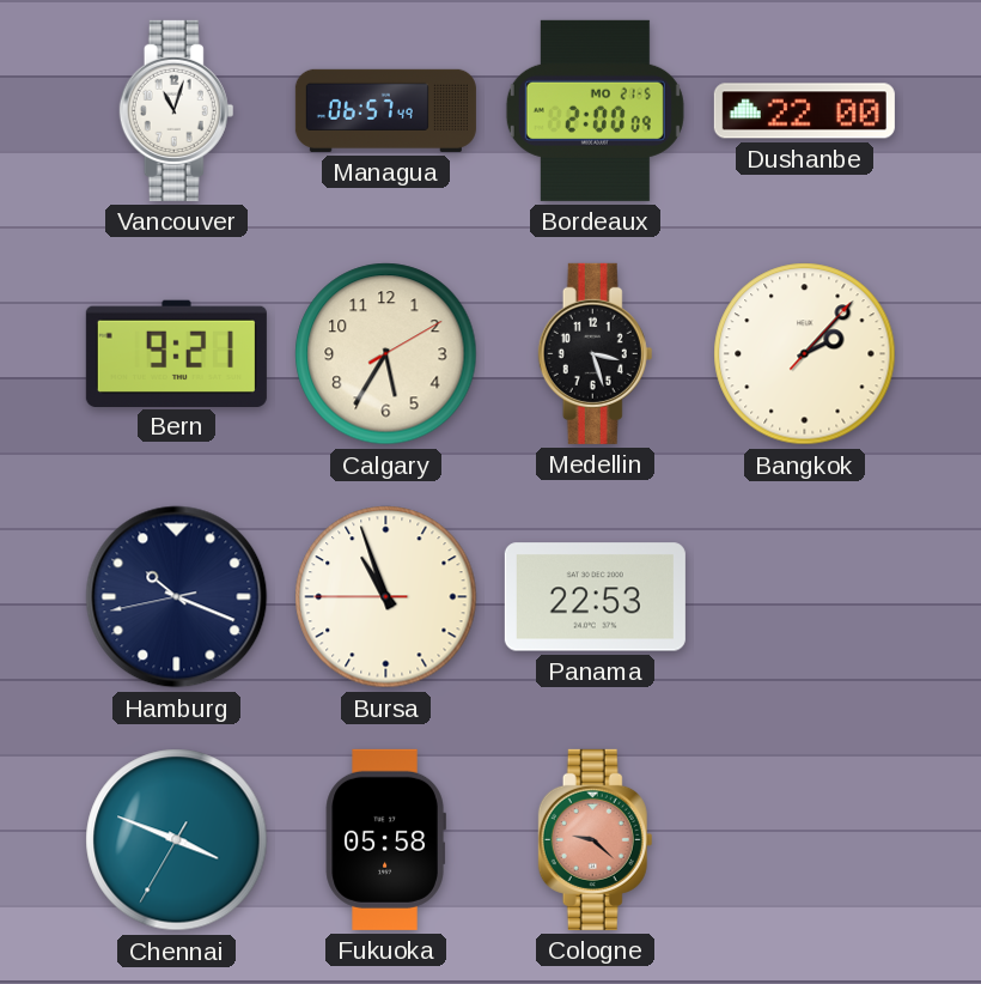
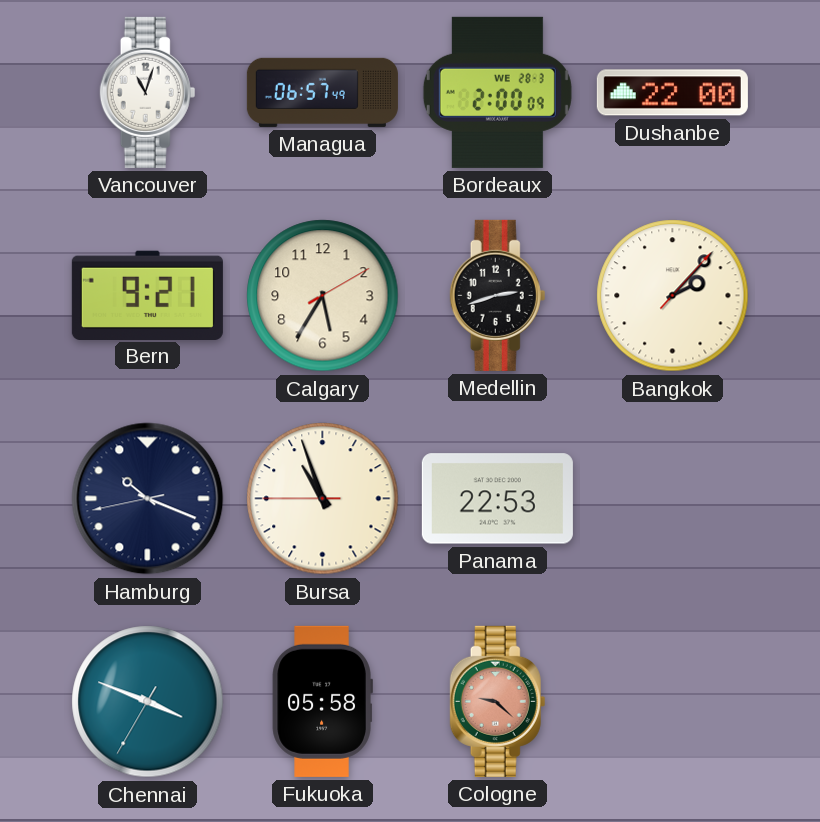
Bordeaux date: MO 21-5 -> WE 28-3
Medellin: 3:27 -> 2:42
